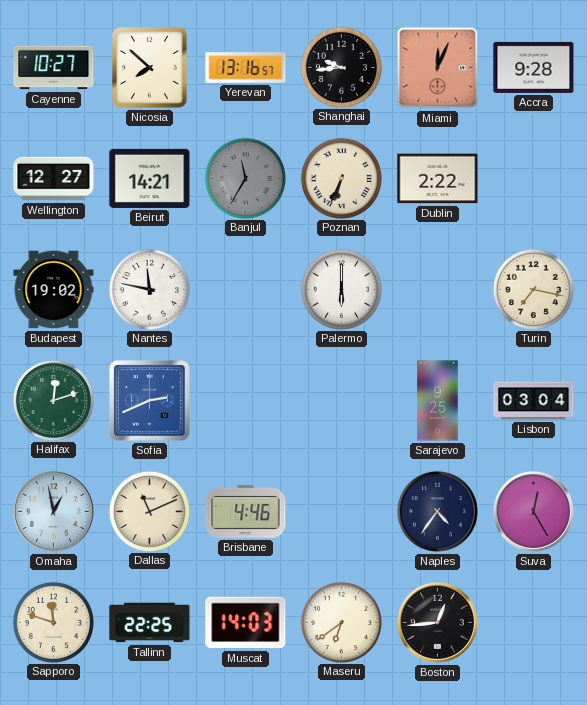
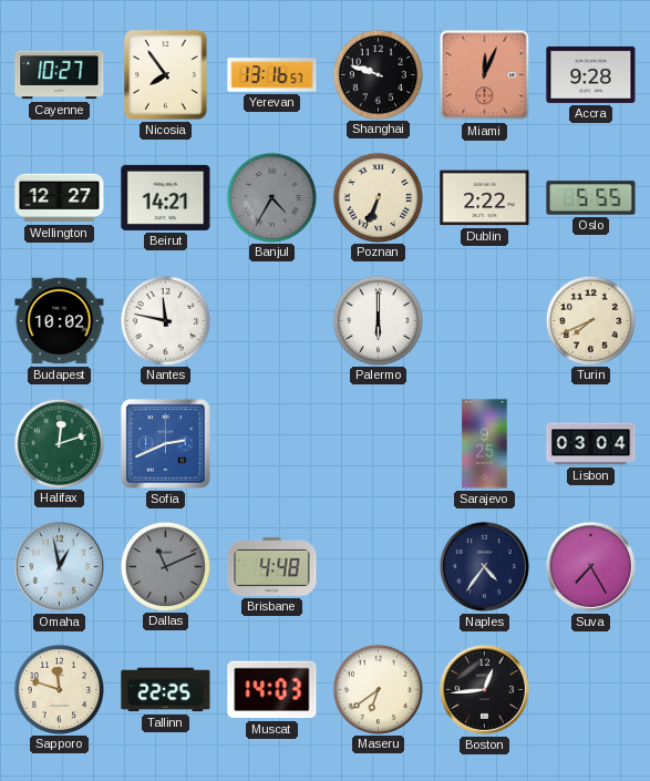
Nicosia: 7:52 -> 7:54
Shanghai: 9:44 -> 9:48
Banjul: 11:35 -> 4:35
Oslo: none -> 5:55
Budapest: 19:02 -> 10:02
Turin: 7:17 -> 7:41
Dallas dial: cream -> grey
Brisbane: 4:46 -> 4:48
Suva: 12:25 -> 7:25
